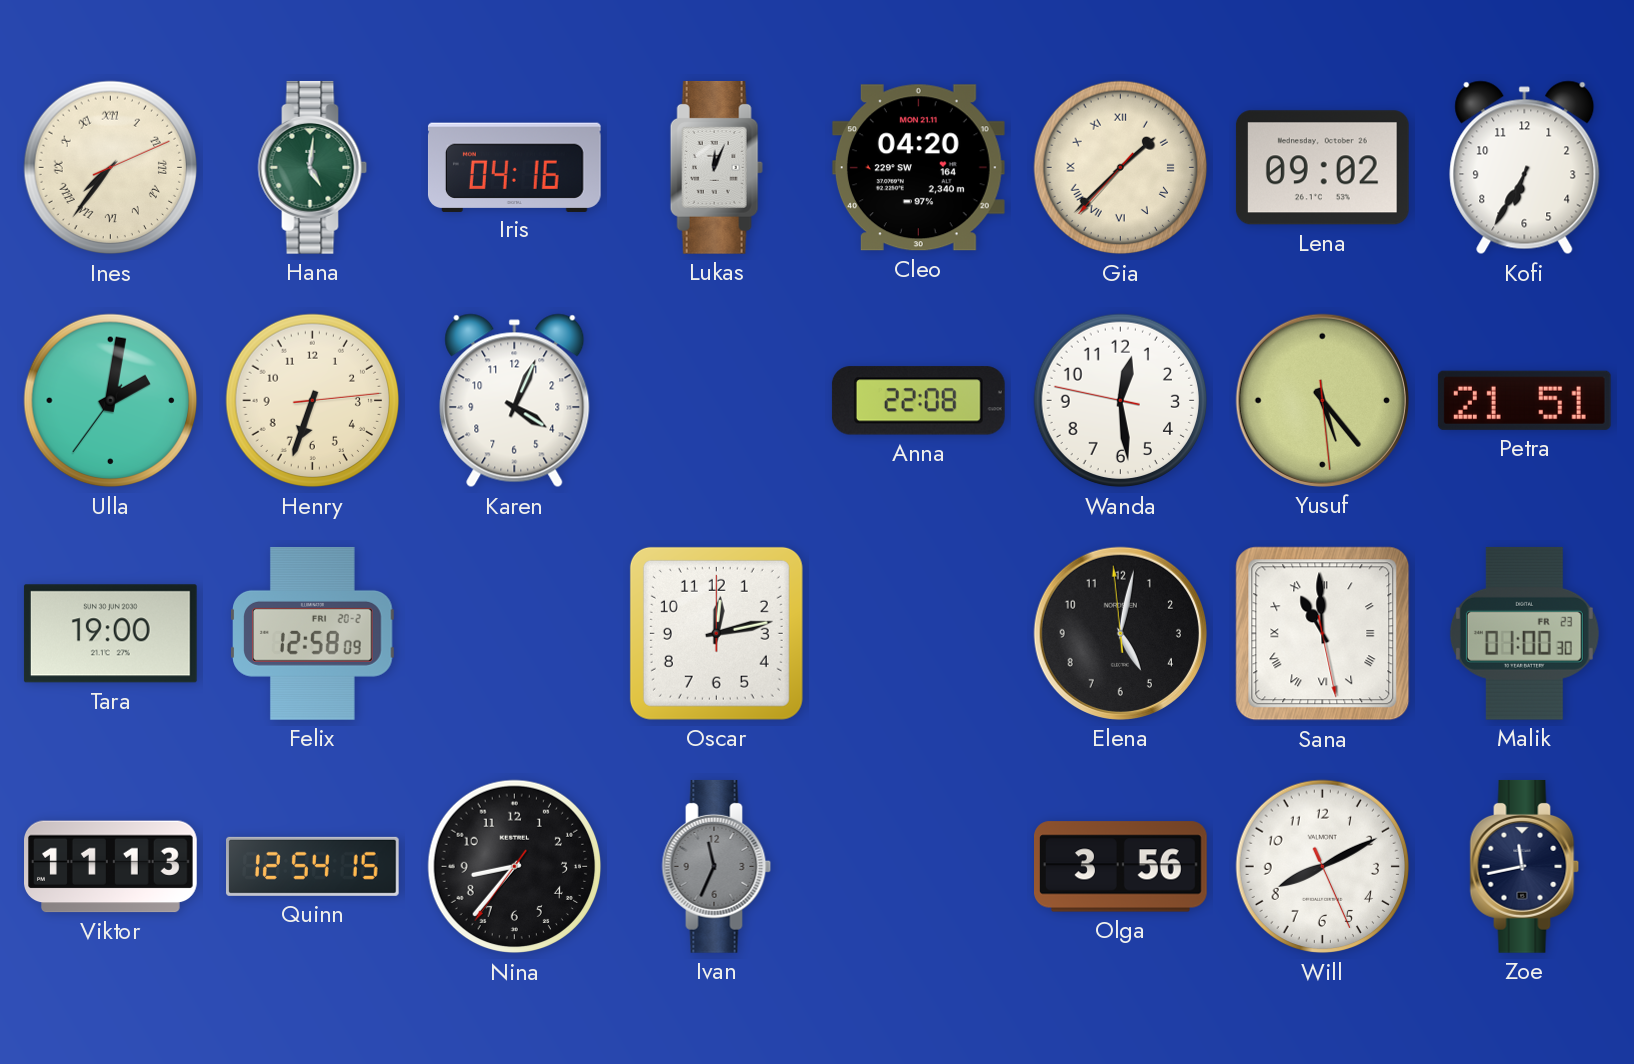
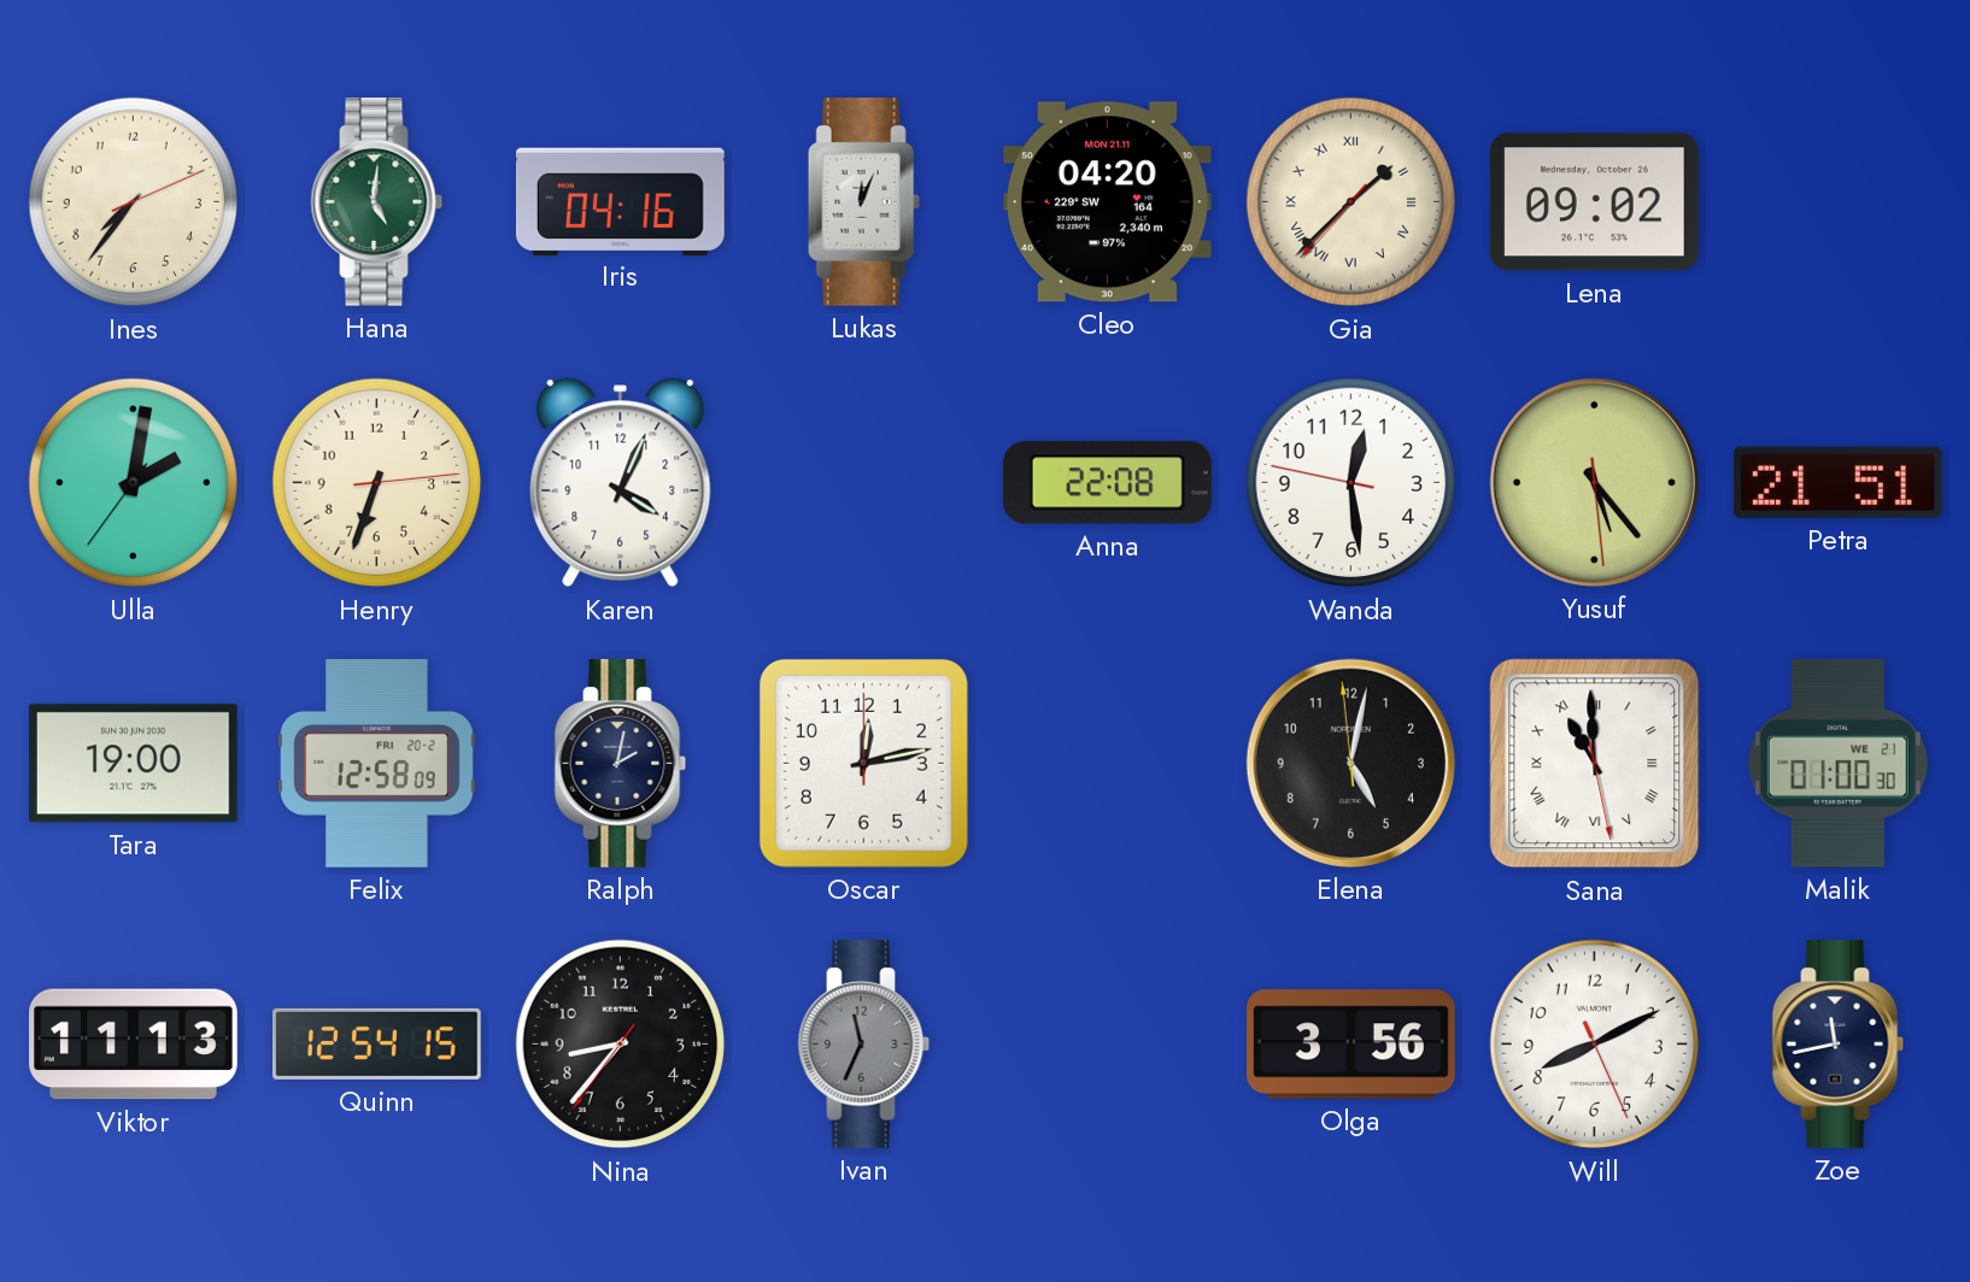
Ines numerals: Roman -> Arabic
Kofi: 6:35 -> none
Ralph: none -> 2:02
Malik date: FR 23 -> WE 21
